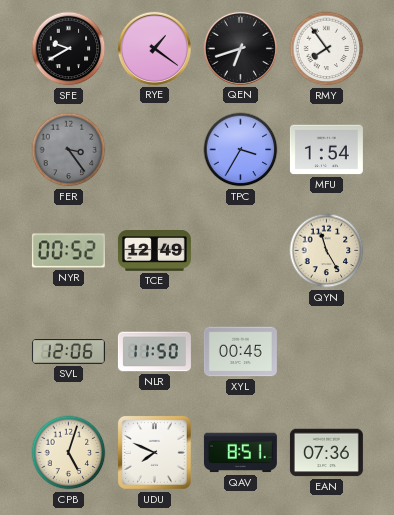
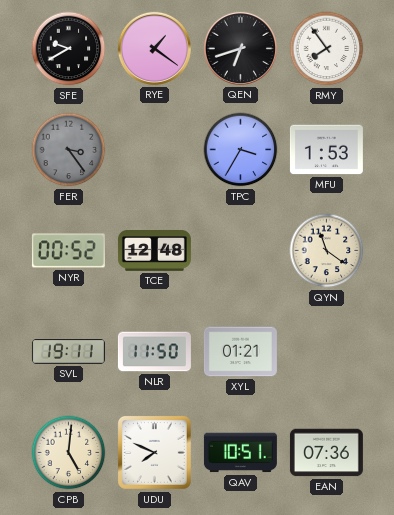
MFU: 1:54 -> 1:53
TCE: 12:49 -> 12:48
QYN: 11:25 -> 11:21
SVL: 12:06 -> 19:11
XYL: 00:45 -> 01:21
CPB: 5:03 -> 5:01
QAV: 8:51 -> 10:51
